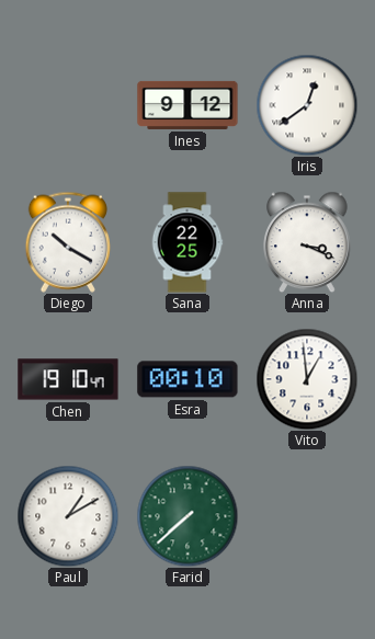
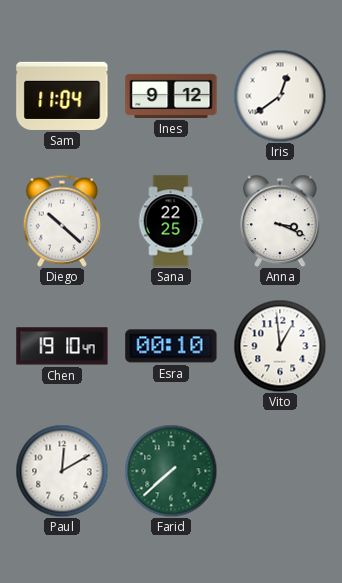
Sam: none -> 11:04
Diego: 10:20 -> 10:22
Paul: 1:10 -> 12:10
